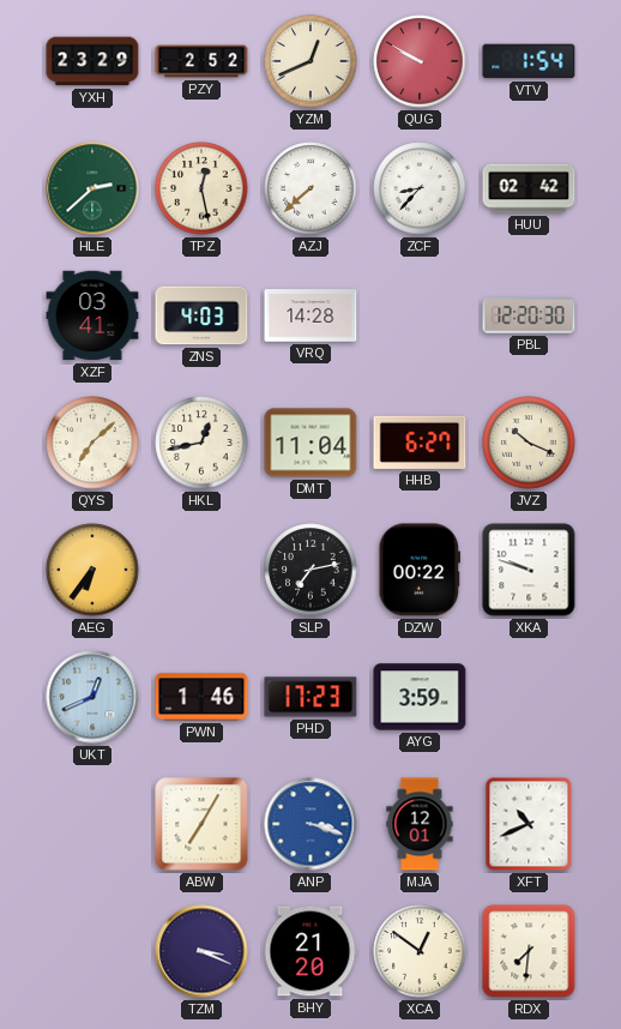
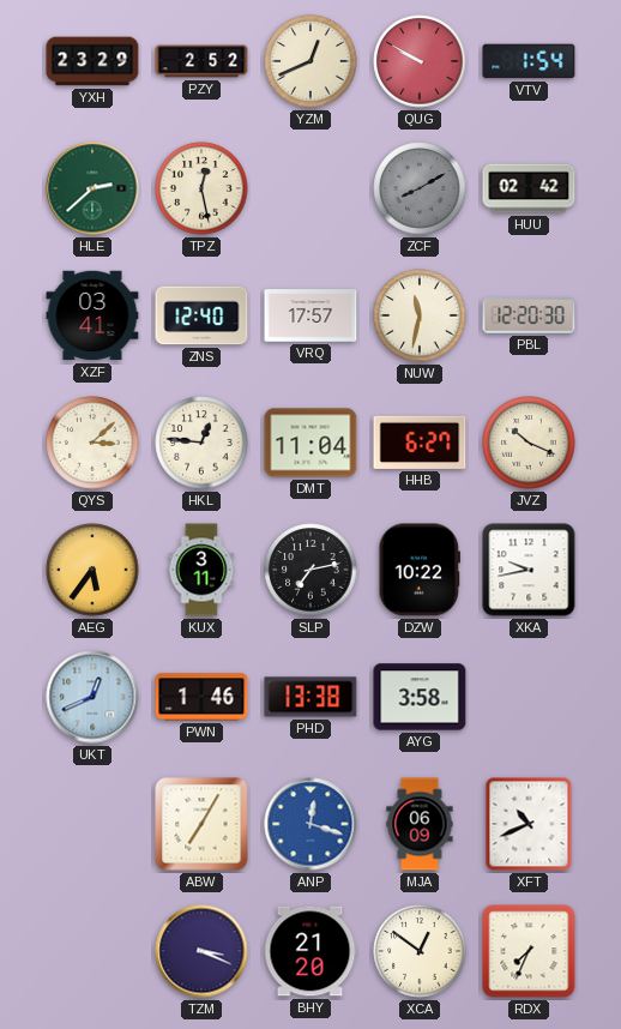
AZJ: 7:38 -> none
ZCF: 8:37 -> 8:10
ZCF dial: white -> grey
ZNS: 4:03 -> 12:40
VRQ: 14:28 -> 17:57
NUW: none -> 11:32
QYS: 7:08 -> 3:08
HKL: 12:43 -> 12:46
AEG: 6:36 -> 5:36
KUX: none -> 3:11
DZW: 00:22 -> 10:22
XKA: 9:48 -> 9:43
PHD: 17:23 -> 13:38
AYG: 3:59 -> 3:58
ANP: 3:18 -> 12:18
MJA: 12:01 -> 06:09
RDX: 7:31 -> 7:34
